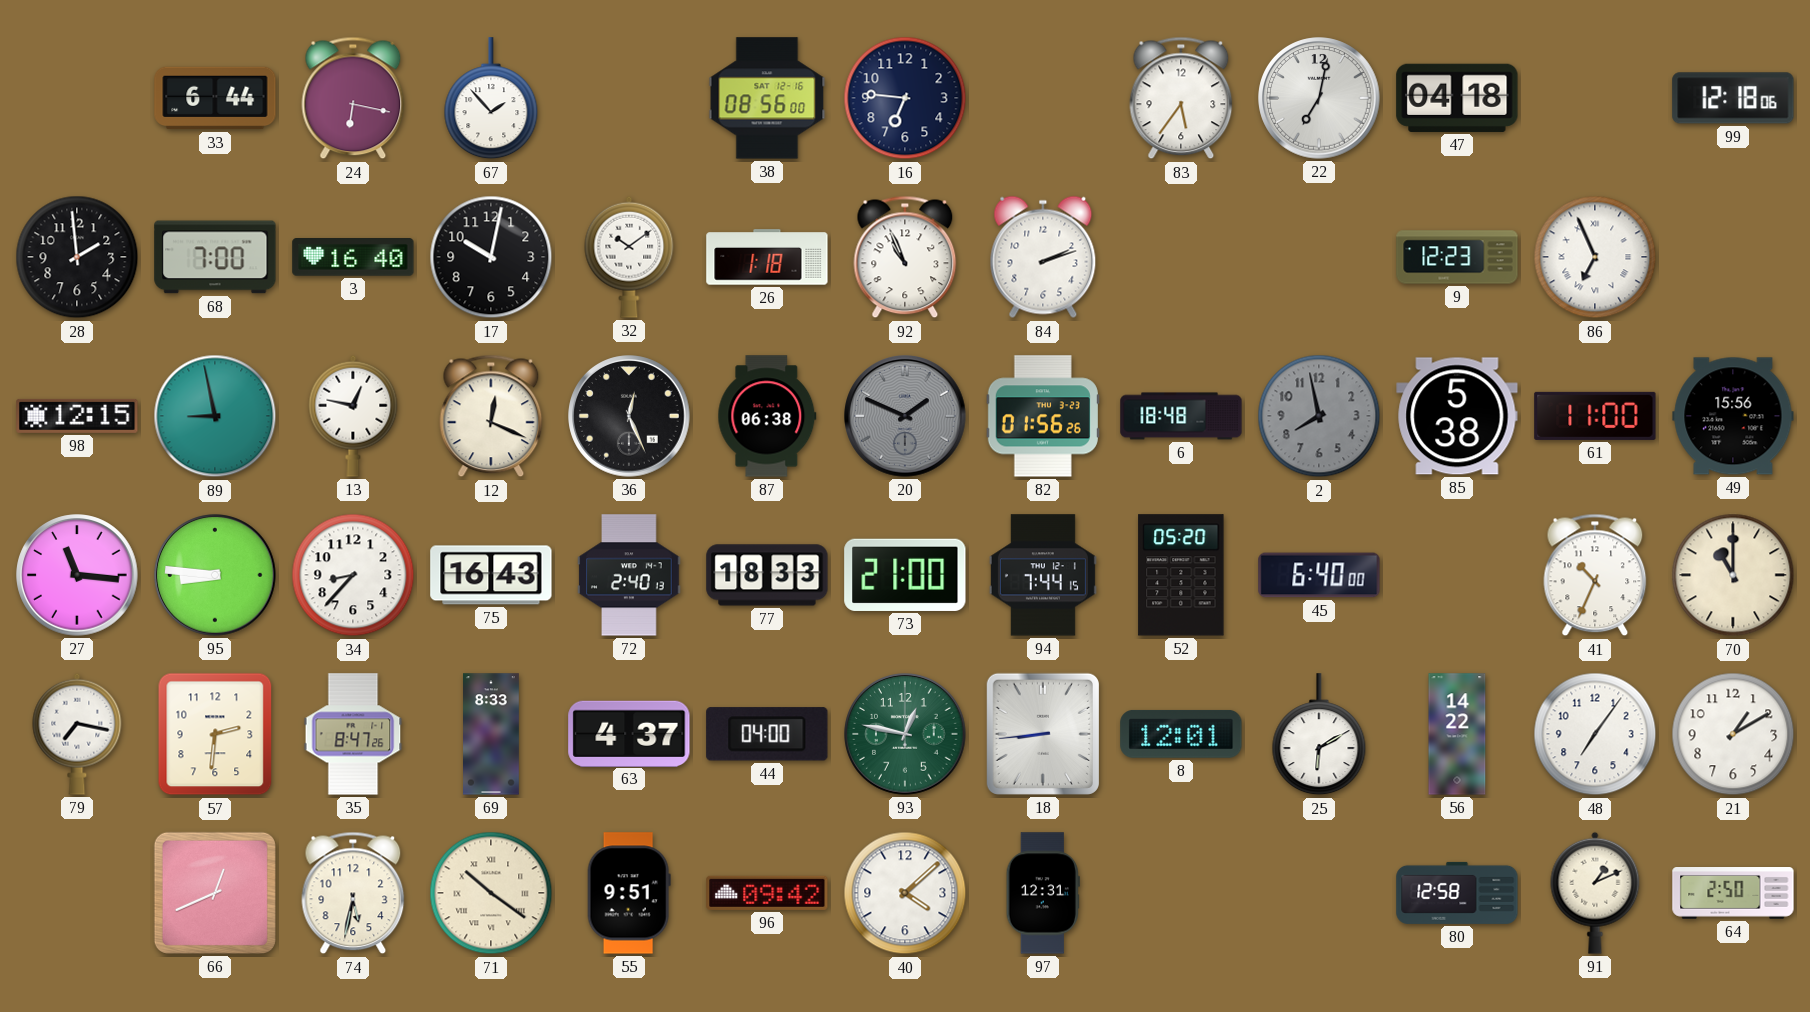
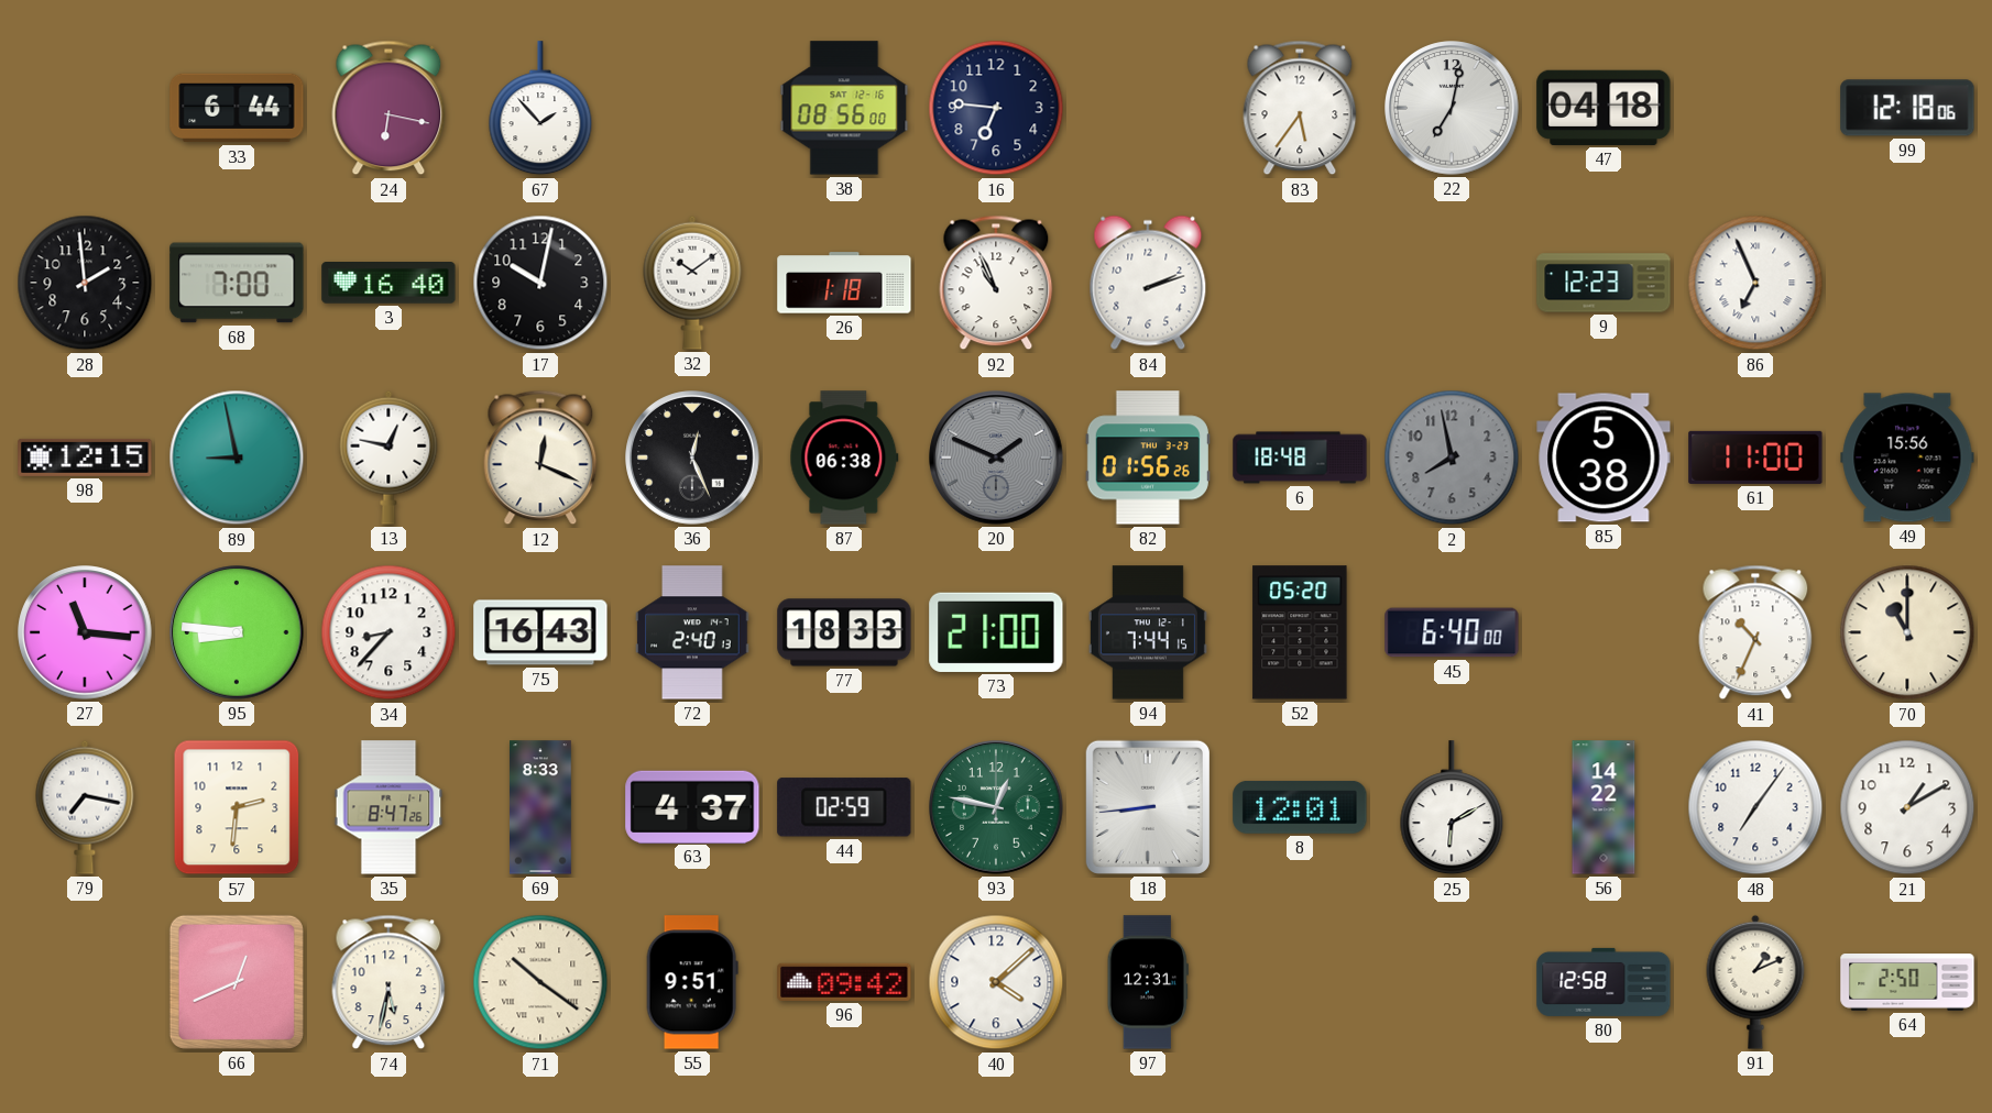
44: 04:00 -> 02:59
